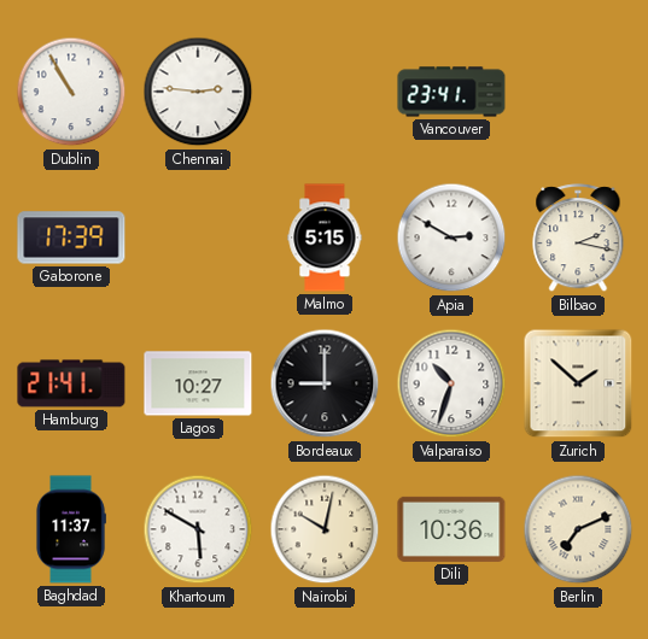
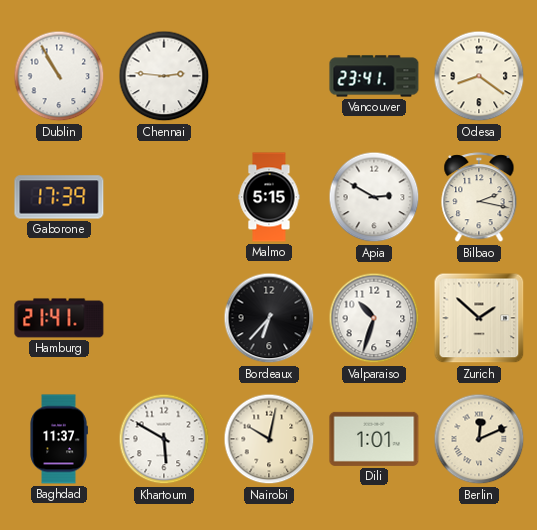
Odesa: none -> 8:21
Lagos: 10:27 -> none
Bordeaux: 9:00 -> 6:37
Dili: 10:36 -> 1:01
Berlin: 7:11 -> 12:11
